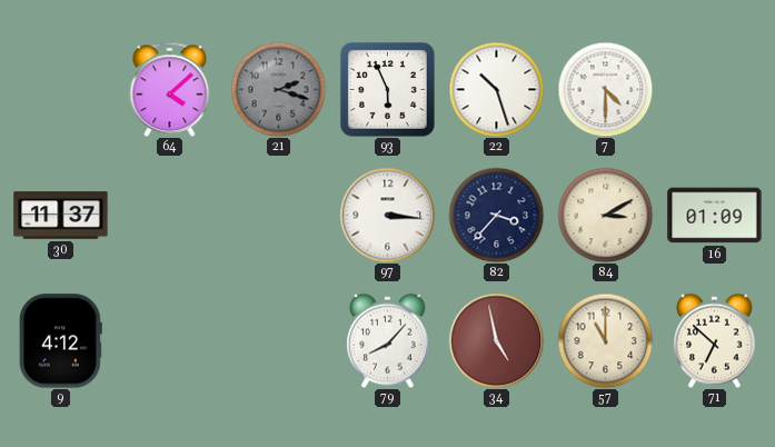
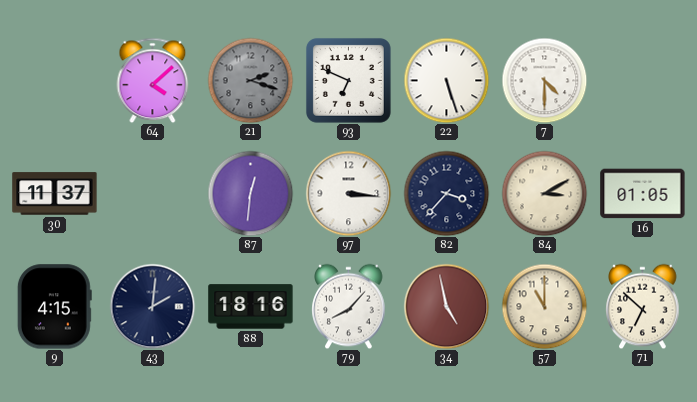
93: 5:56 -> 6:49
22: 10:27 -> 5:27
87: none -> 12:31
16: 01:09 -> 01:05
9: 4:12 -> 4:15
43: none -> 2:01
88: none -> 18:16
